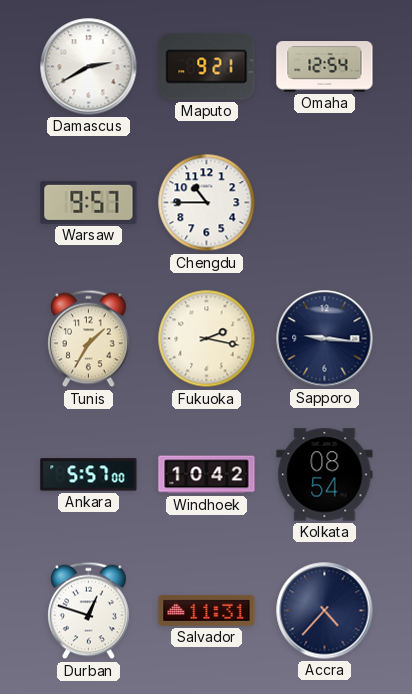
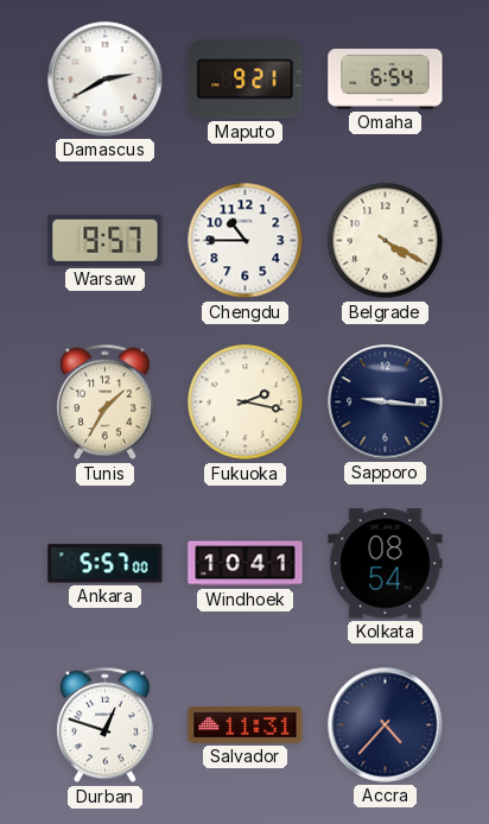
Omaha: 12:54 -> 6:54
Belgrade: none -> 4:20
Windhoek: 10:42 -> 10:41
